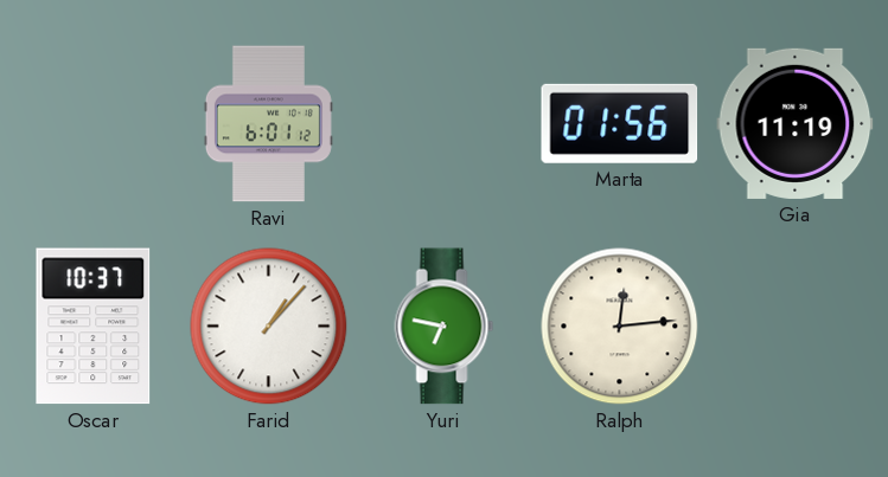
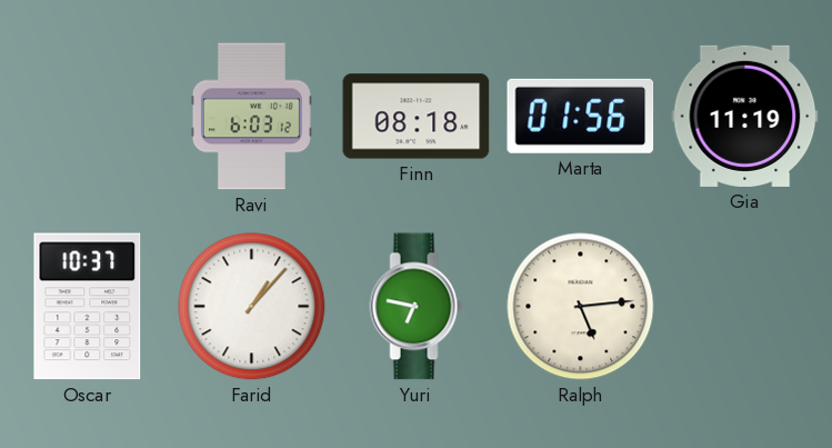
Ravi: 6:01 -> 6:03
Finn: none -> 08:18
Ralph: 12:14 -> 5:14
